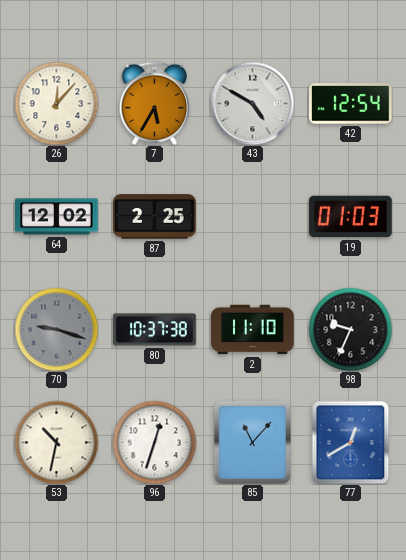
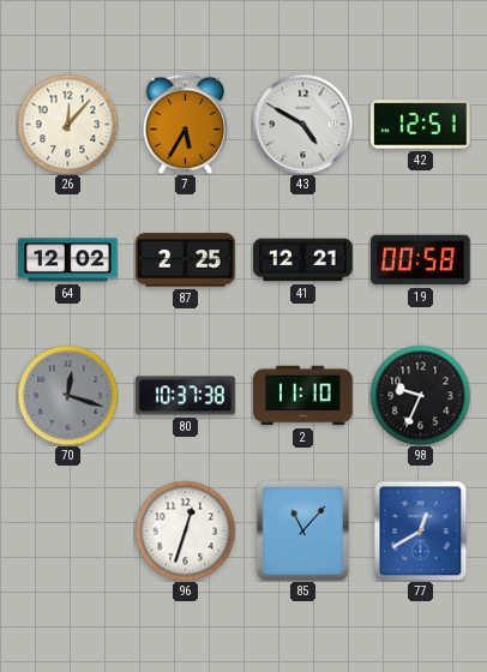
42: 12:54 -> 12:51
41: none -> 12:21
19: 01:03 -> 00:58
70: 9:18 -> 12:18
53: 10:32 -> none
